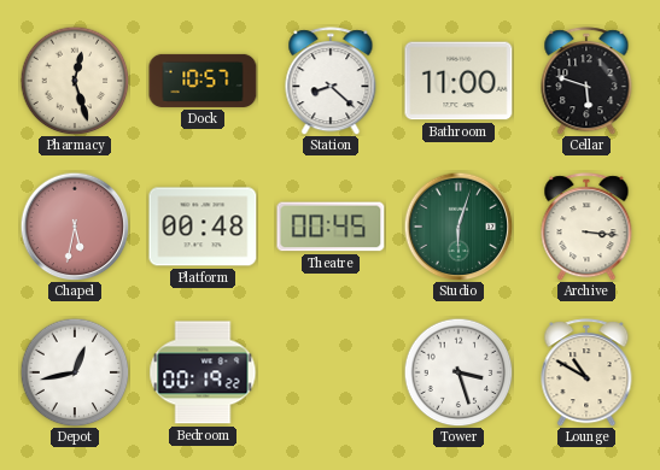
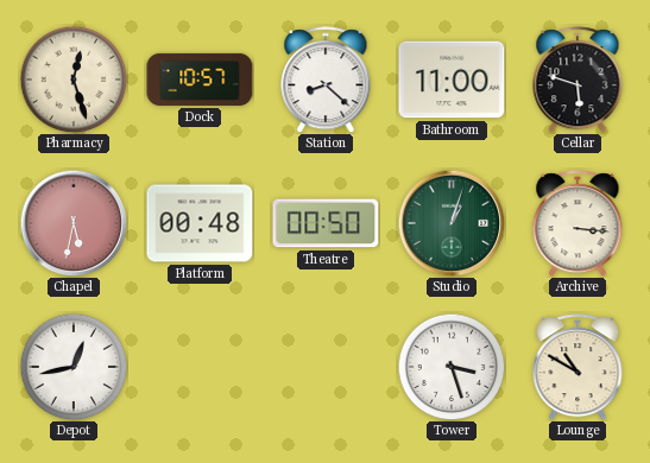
Theatre: 00:45 -> 00:50
Studio: 6:03 -> 1:03
Bedroom: 00:19 -> none
